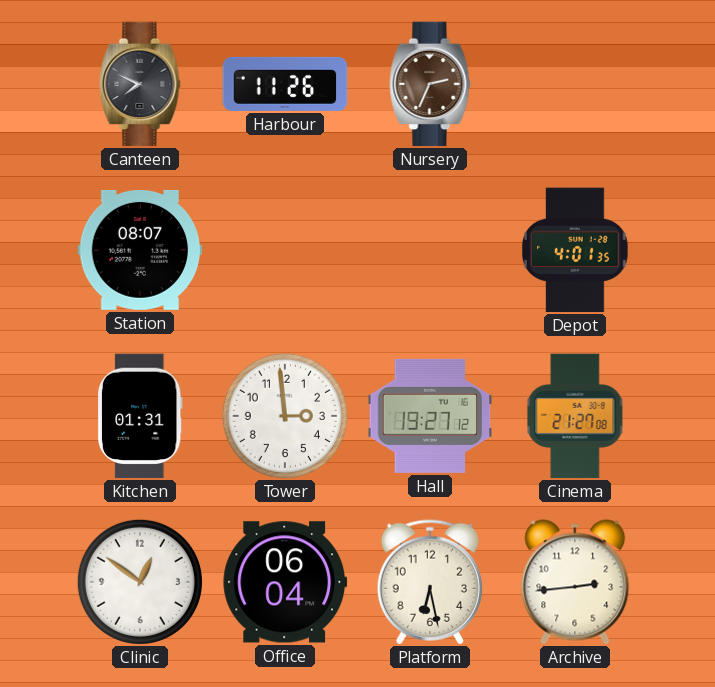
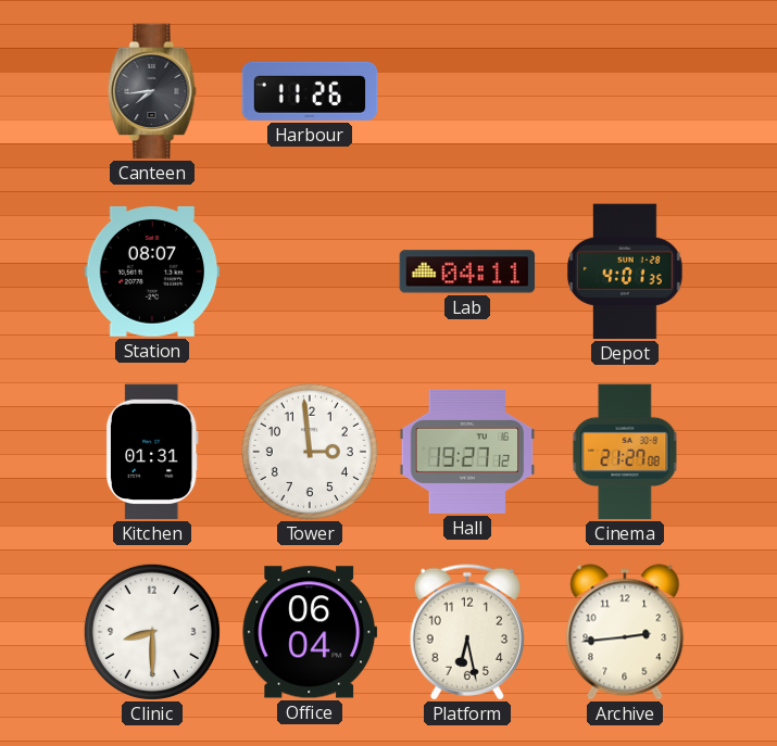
Canteen: 7:49 -> 7:44
Nursery: 2:34 -> none
Lab: none -> 04:11
Clinic: 12:51 -> 8:30
